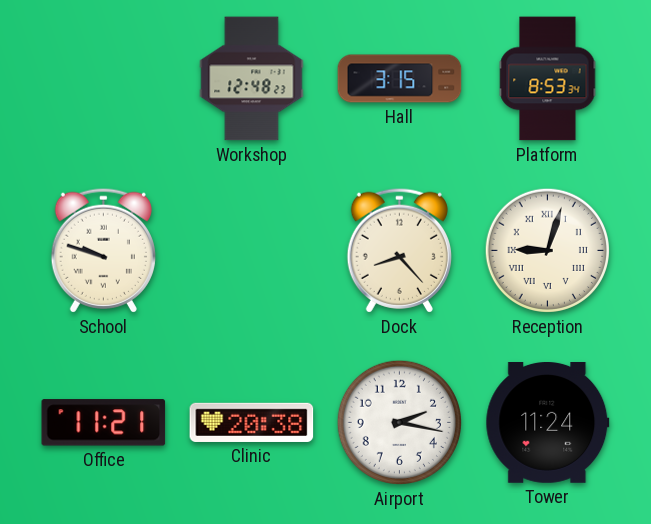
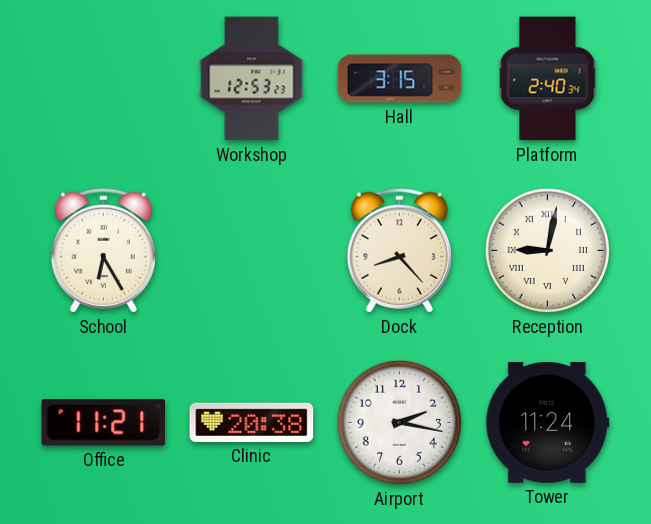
Workshop: 12:48 -> 12:53
Platform: 8:53 -> 2:40
School: 9:48 -> 6:25
Reception: 9:03 -> 9:02
